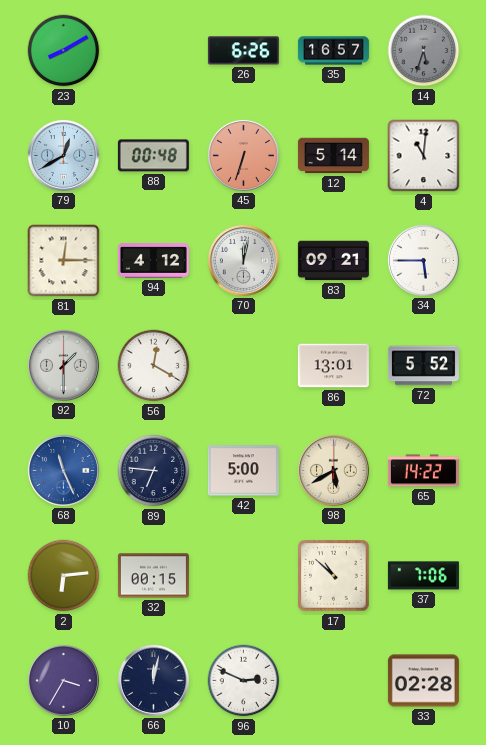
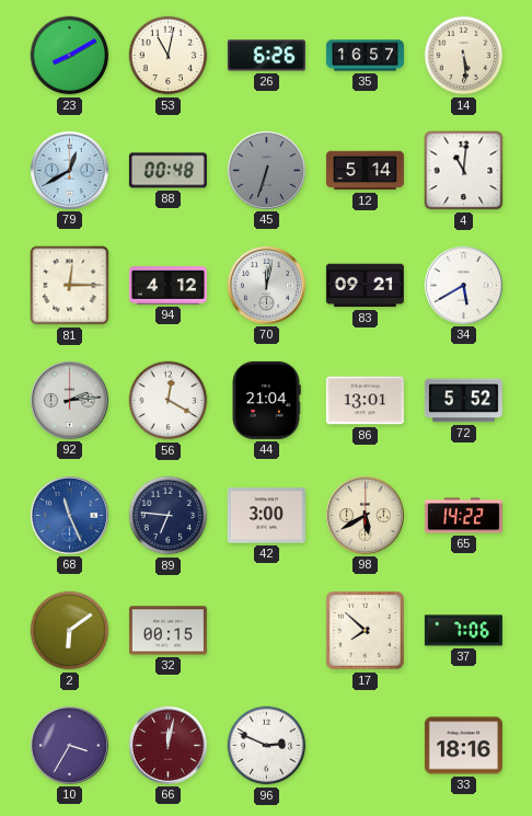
53: none -> 11:02
14: 5:33 -> 5:29
14 dial: grey -> cream
45 dial: salmon -> grey
34: 5:45 -> 5:40
92: 1:30 -> 2:14
44: none -> 21:04
42: 5:00 -> 3:00
2: 6:14 -> 6:09
17: 10:52 -> 7:52
66 dial: navy -> burgundy
33: 02:28 -> 18:16
